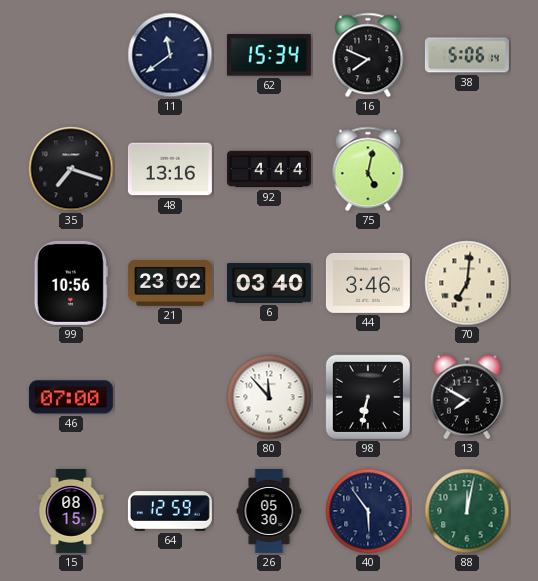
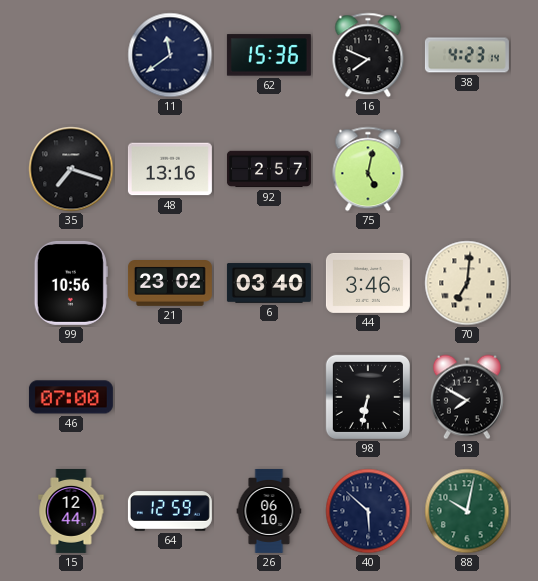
62: 15:34 -> 15:36
38: 5:06 -> 4:23
92: 4:44 -> 2:57
80: 11:53 -> none
15: 08:15 -> 12:44
26: 05:30 -> 06:10
40: 5:54 -> 5:52
88: 12:02 -> 10:02
